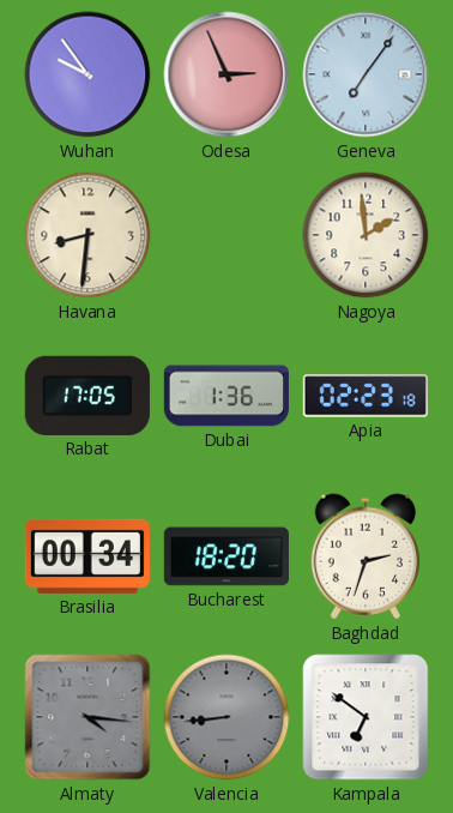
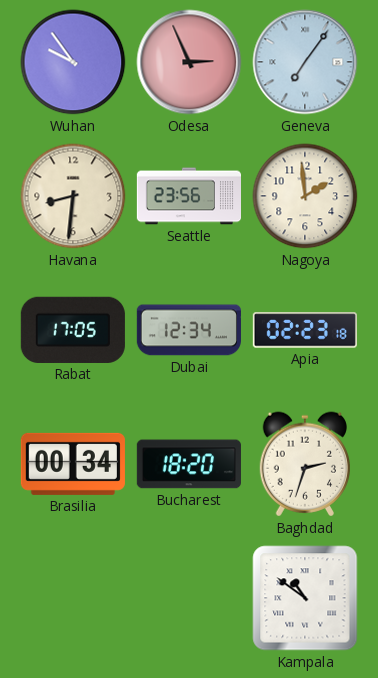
Seattle: none -> 23:56
Dubai: 1:36 -> 12:34
Almaty: 4:16 -> none
Valencia: 8:44 -> none
Kampala: 6:51 -> 10:51
